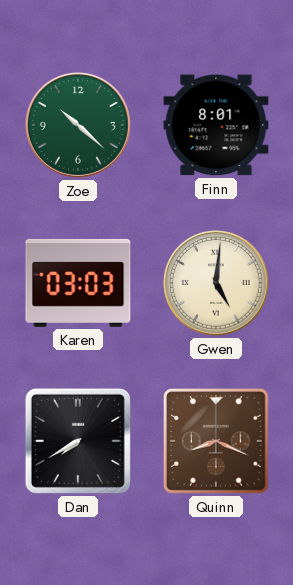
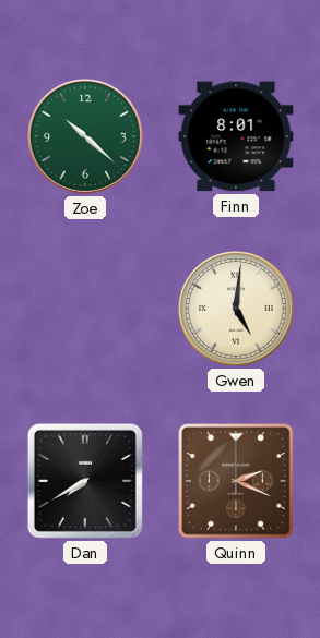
Karen: 03:03 -> none
Quinn: 8:19 -> 2:19
